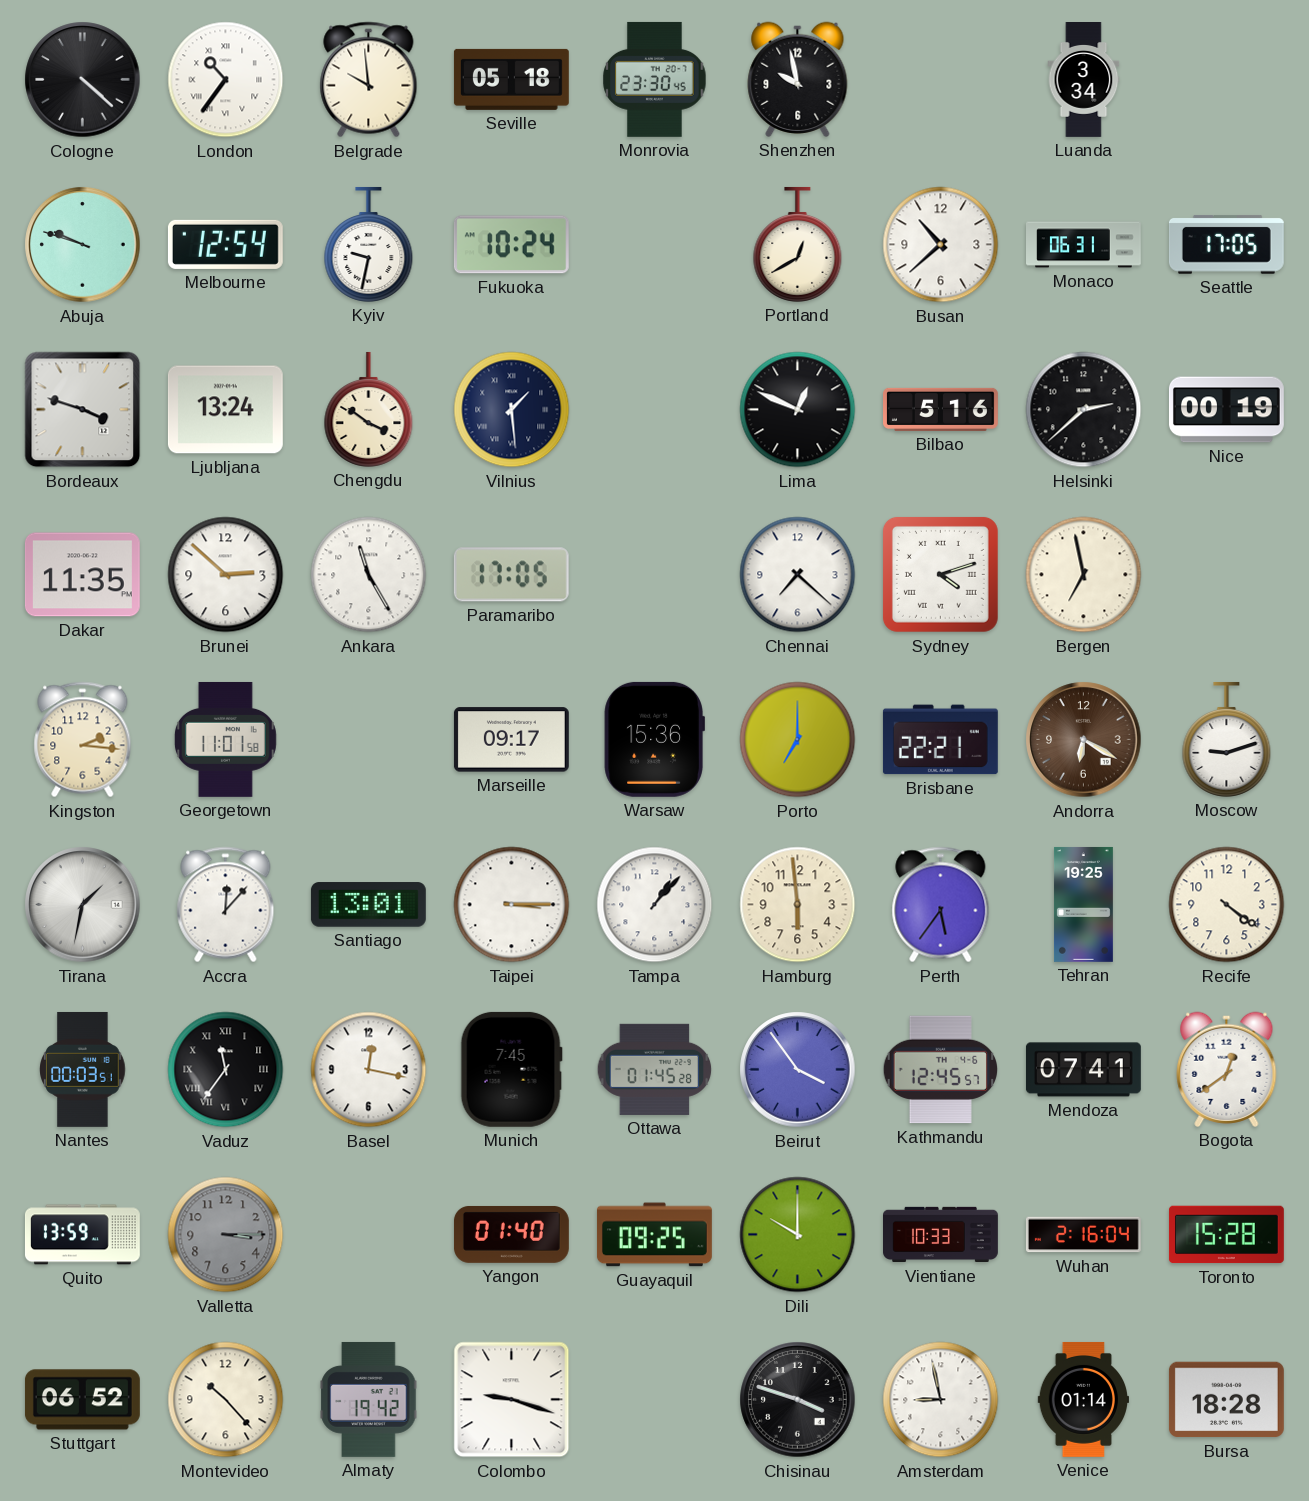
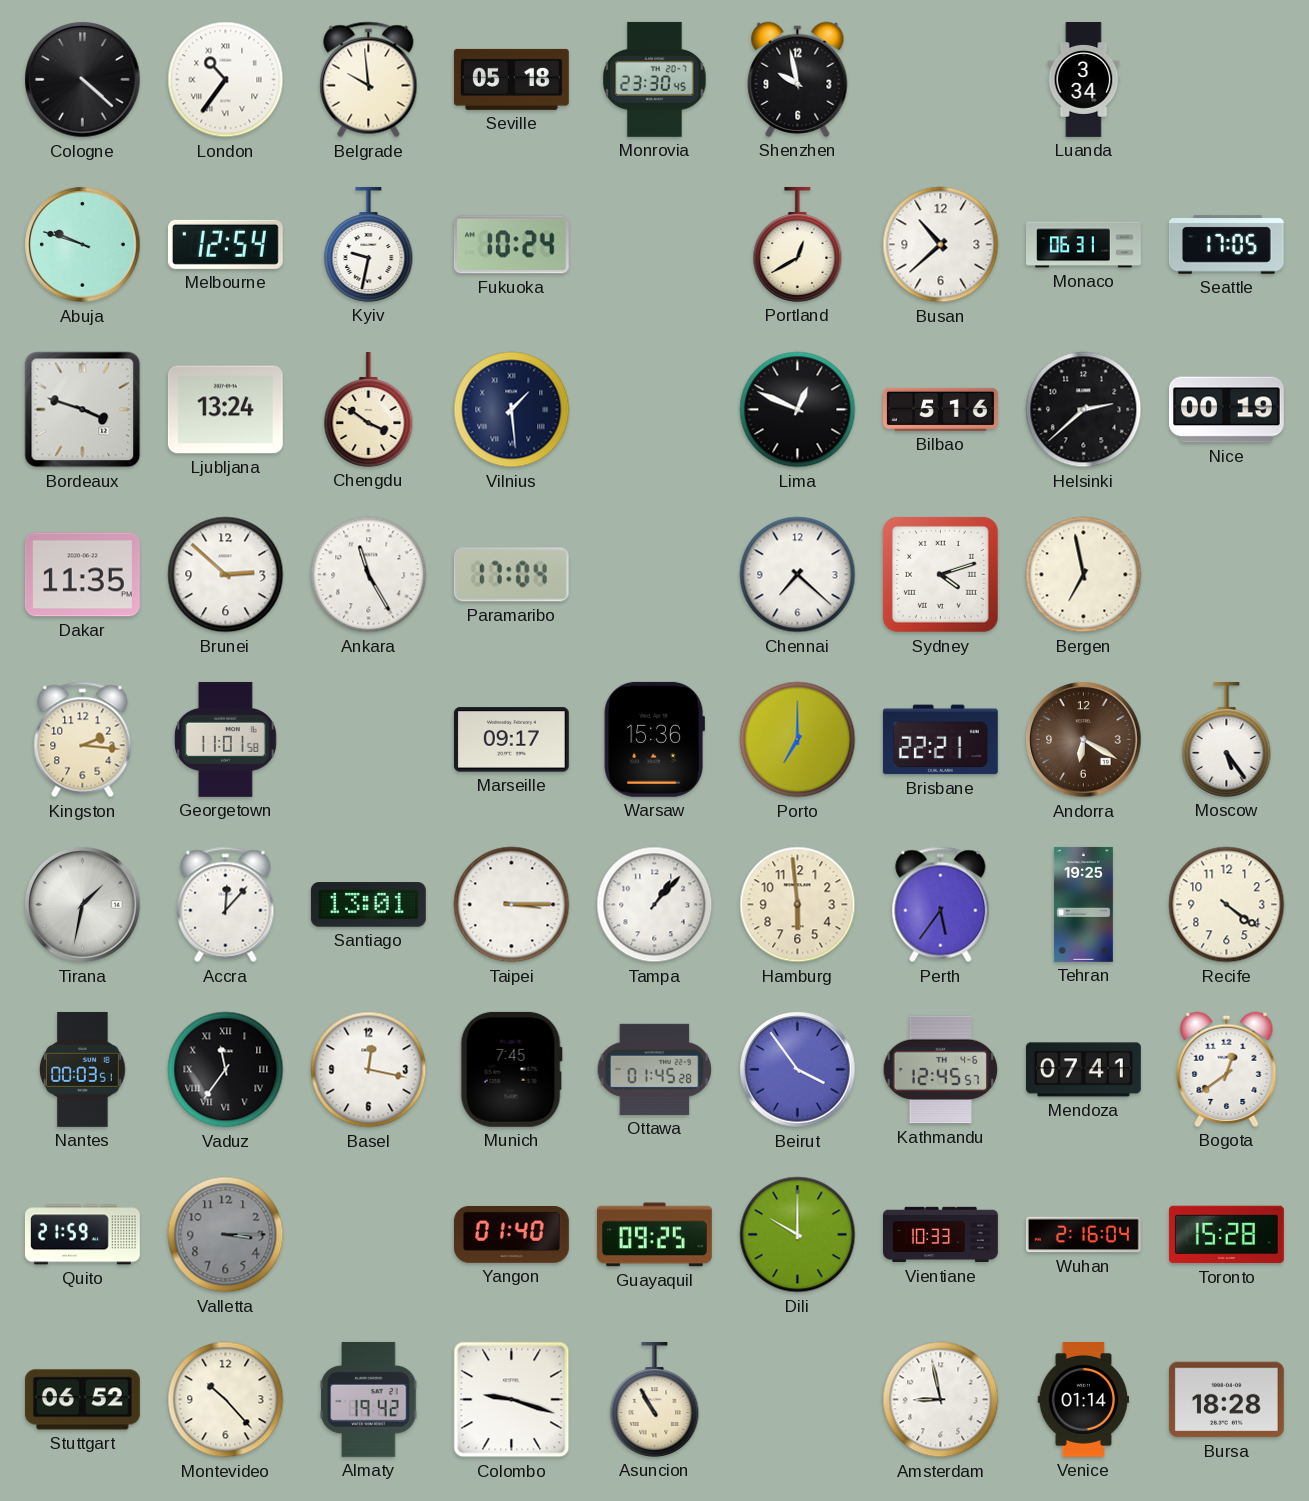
Paramaribo: 17:05 -> 17:04
Moscow: 9:12 -> 5:24
Quito: 13:59 -> 21:59
Asuncion: none -> 10:55
Chisinau: 3:48 -> none
